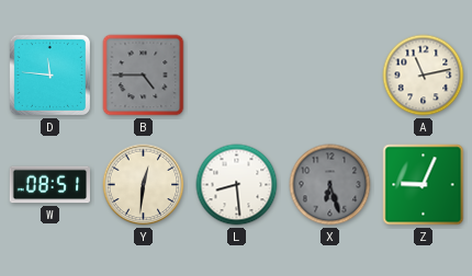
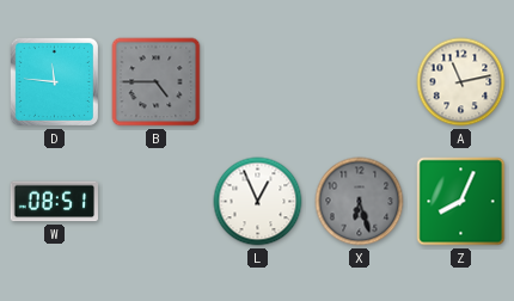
Y: 12:31 -> none
L: 8:29 -> 12:56
Z: 9:04 -> 8:04
